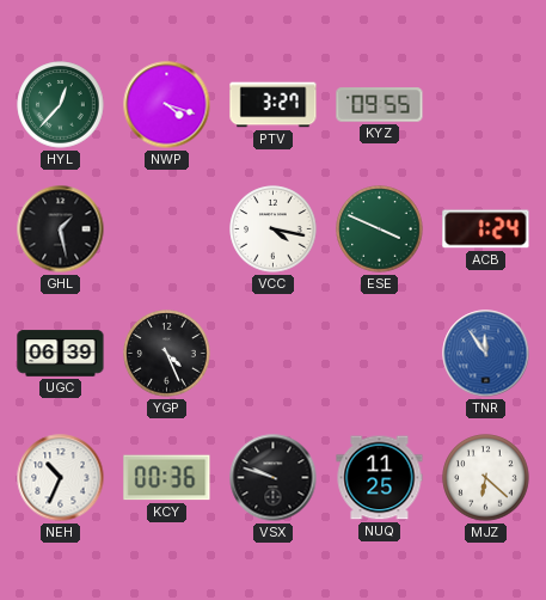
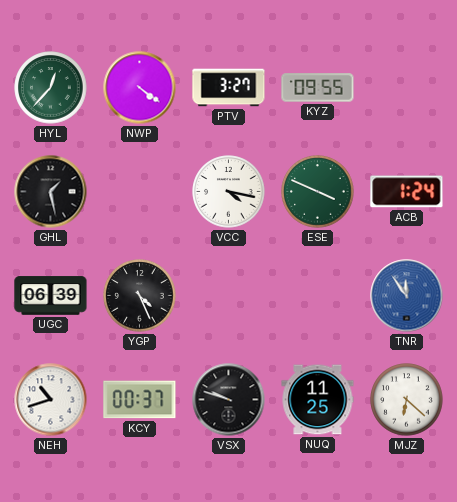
NWP: 4:18 -> 4:21
NEH: 10:34 -> 10:42
KCY: 00:36 -> 00:37
